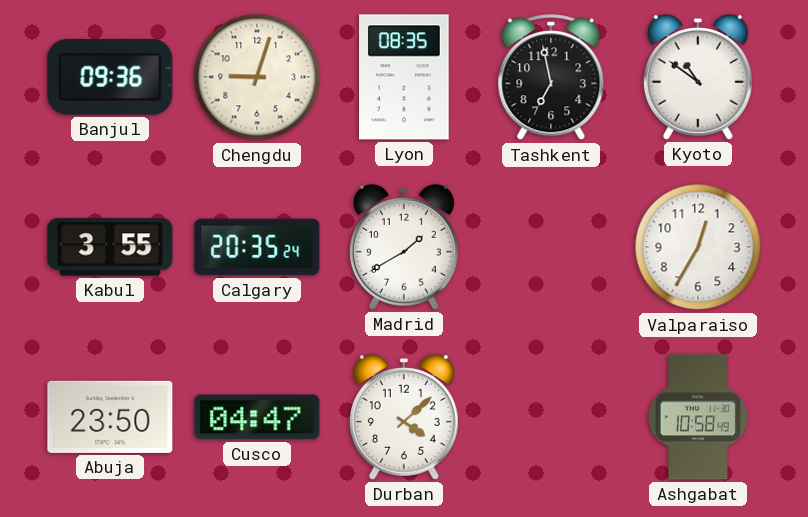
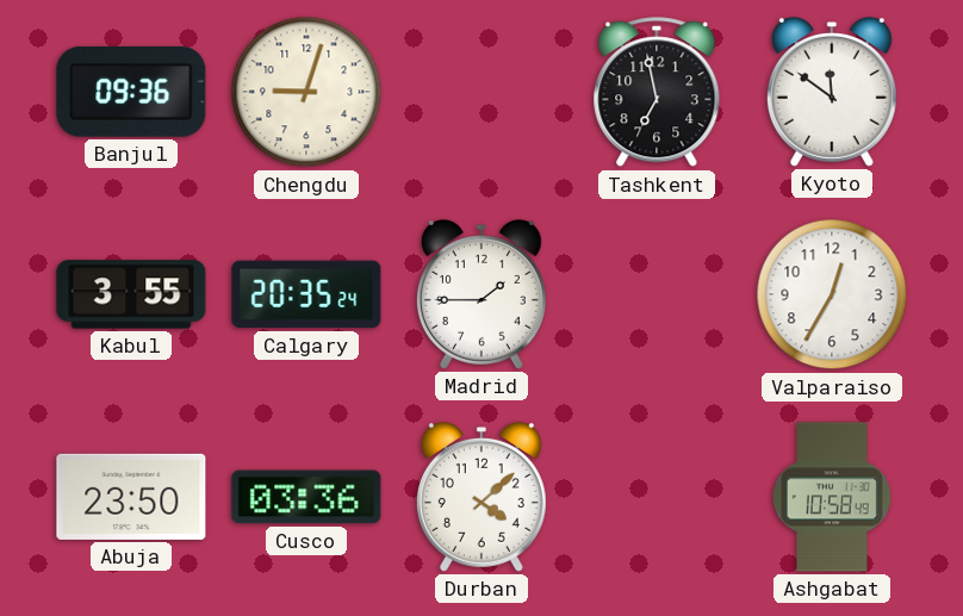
Lyon: 08:35 -> none
Kyoto: 10:51 -> 11:51
Madrid: 1:40 -> 1:45
Cusco: 04:47 -> 03:36
